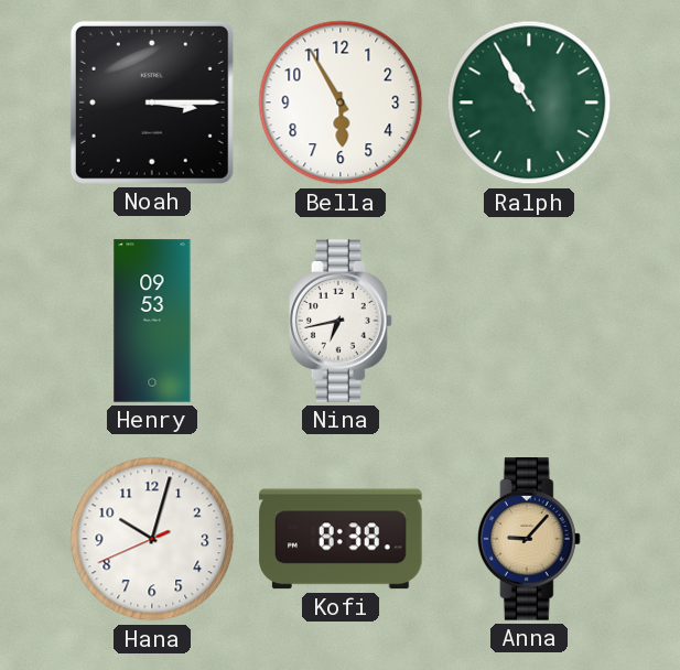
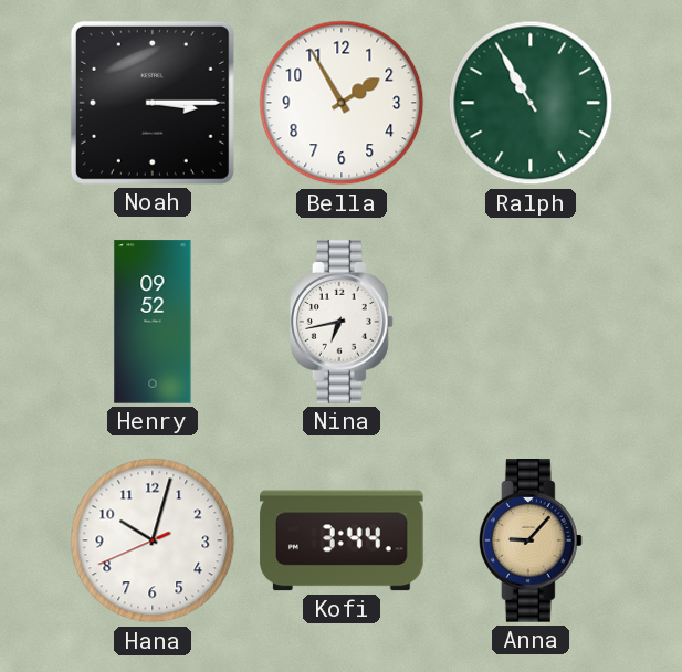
Bella: 5:55 -> 1:55
Henry: 09:53 -> 09:52
Kofi: 8:38 -> 3:44
